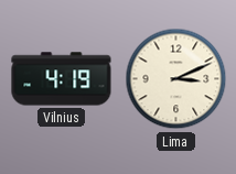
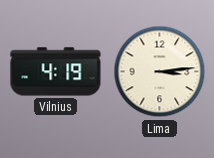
Lima: 3:11 -> 3:14
